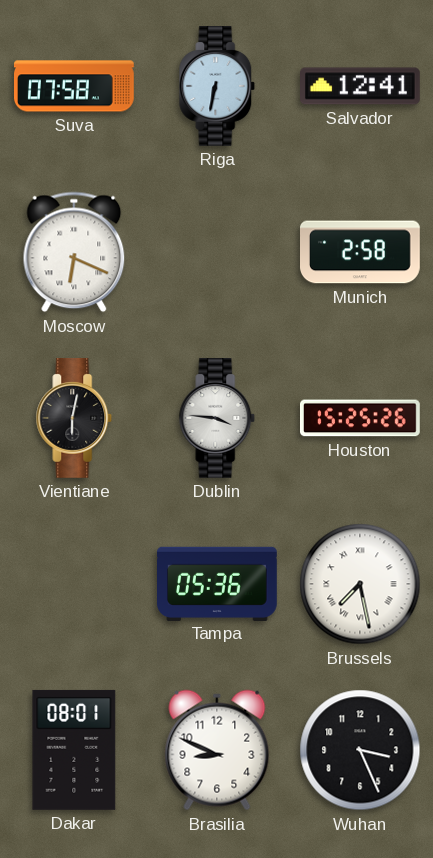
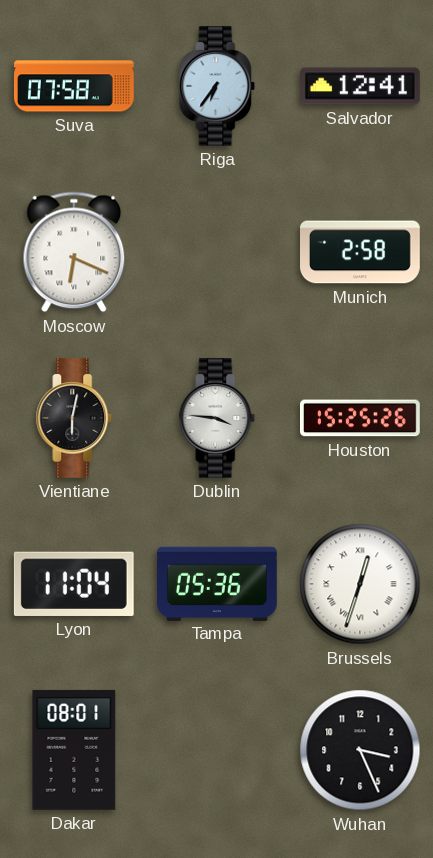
Riga: 6:32 -> 6:36
Lyon: none -> 11:04
Brussels: 7:28 -> 12:33
Brasilia: 8:49 -> none
